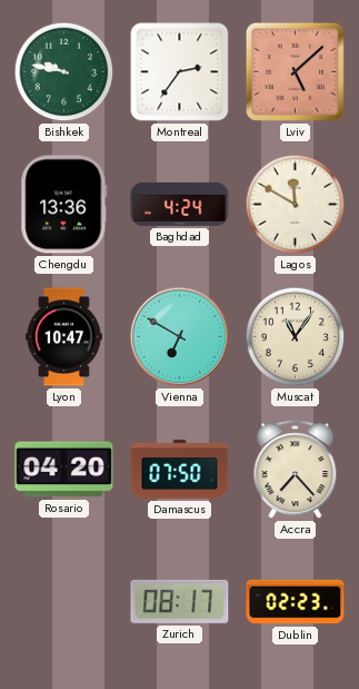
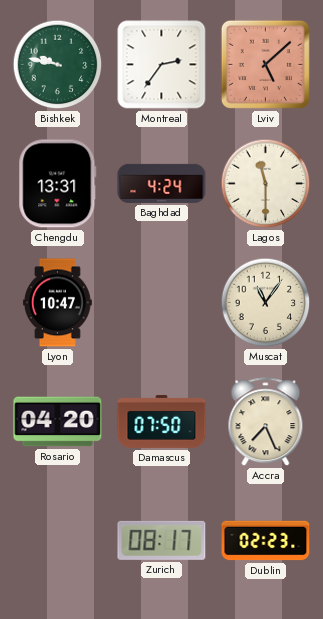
Chengdu: 13:36 -> 13:31
Lagos: 11:50 -> 11:30
Vienna: 6:50 -> none
Accra: 7:23 -> 7:26
